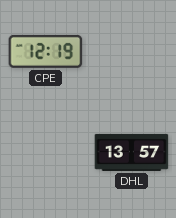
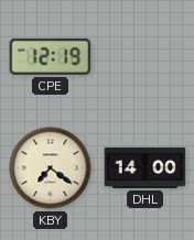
KBY: none -> 7:21
DHL: 13:57 -> 14:00
